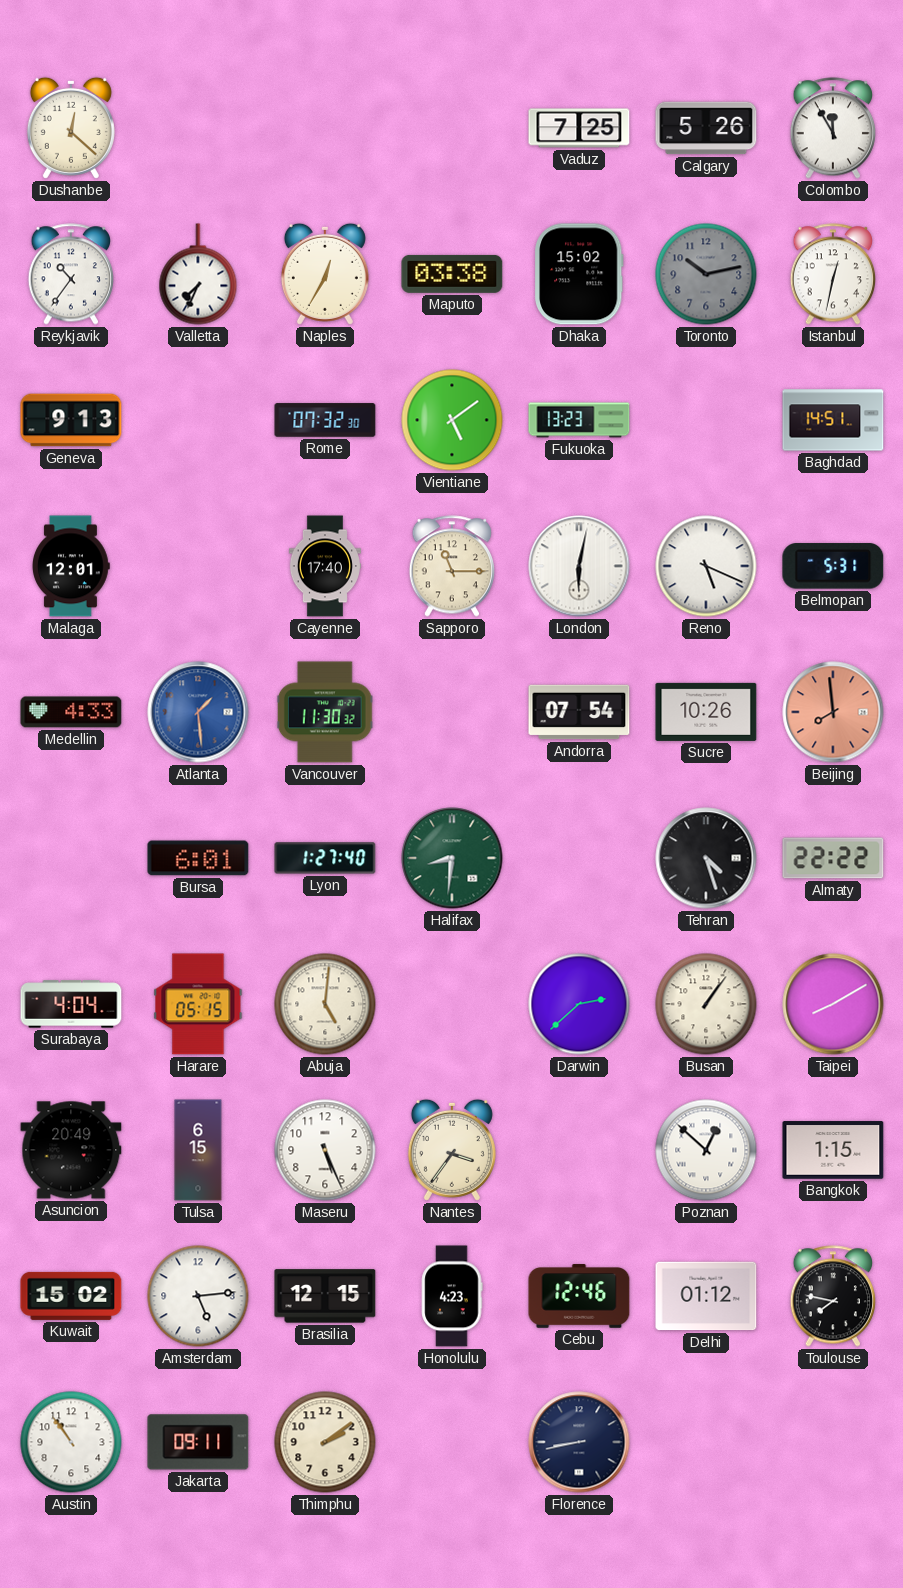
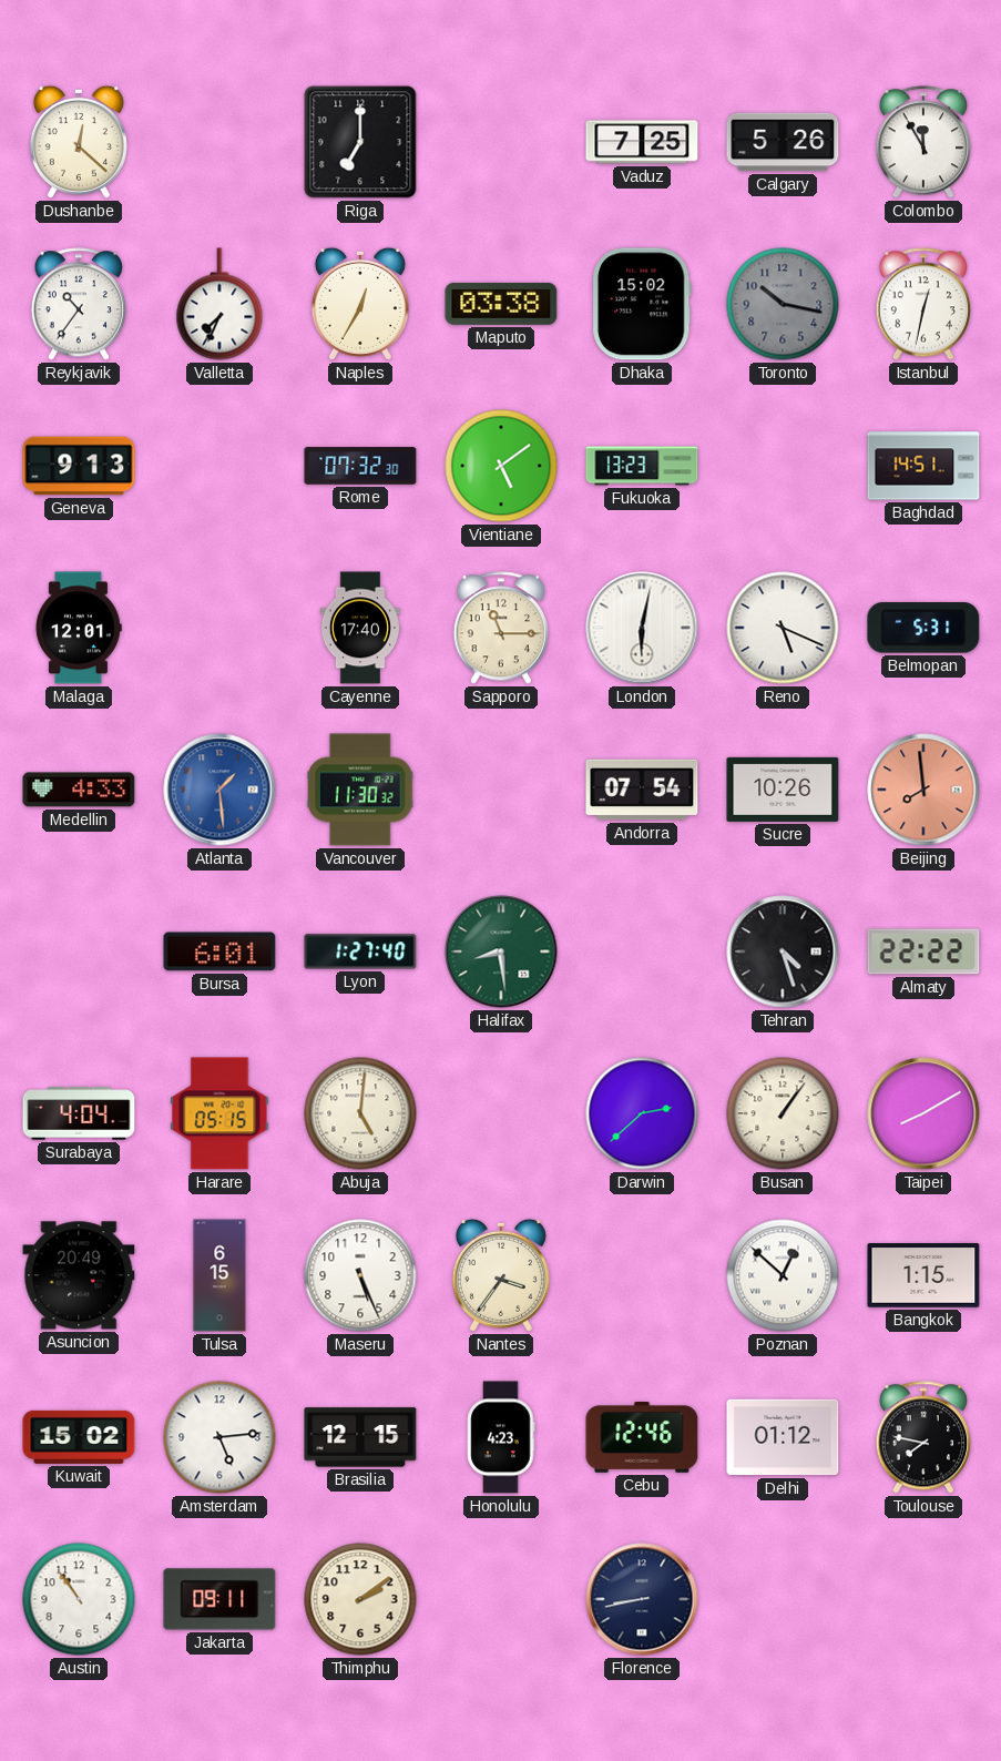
Riga: none -> 7:00
Toronto: 10:13 -> 10:17
Halifax: 8:31 -> 8:29
